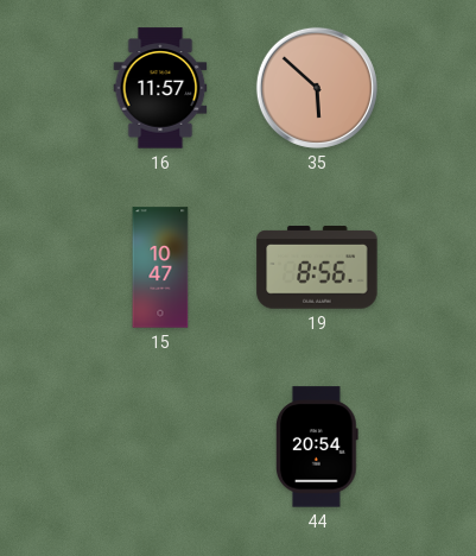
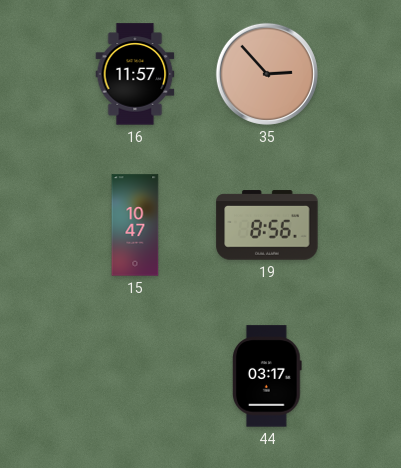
35: 5:52 -> 2:53
44: 20:54 -> 03:17
